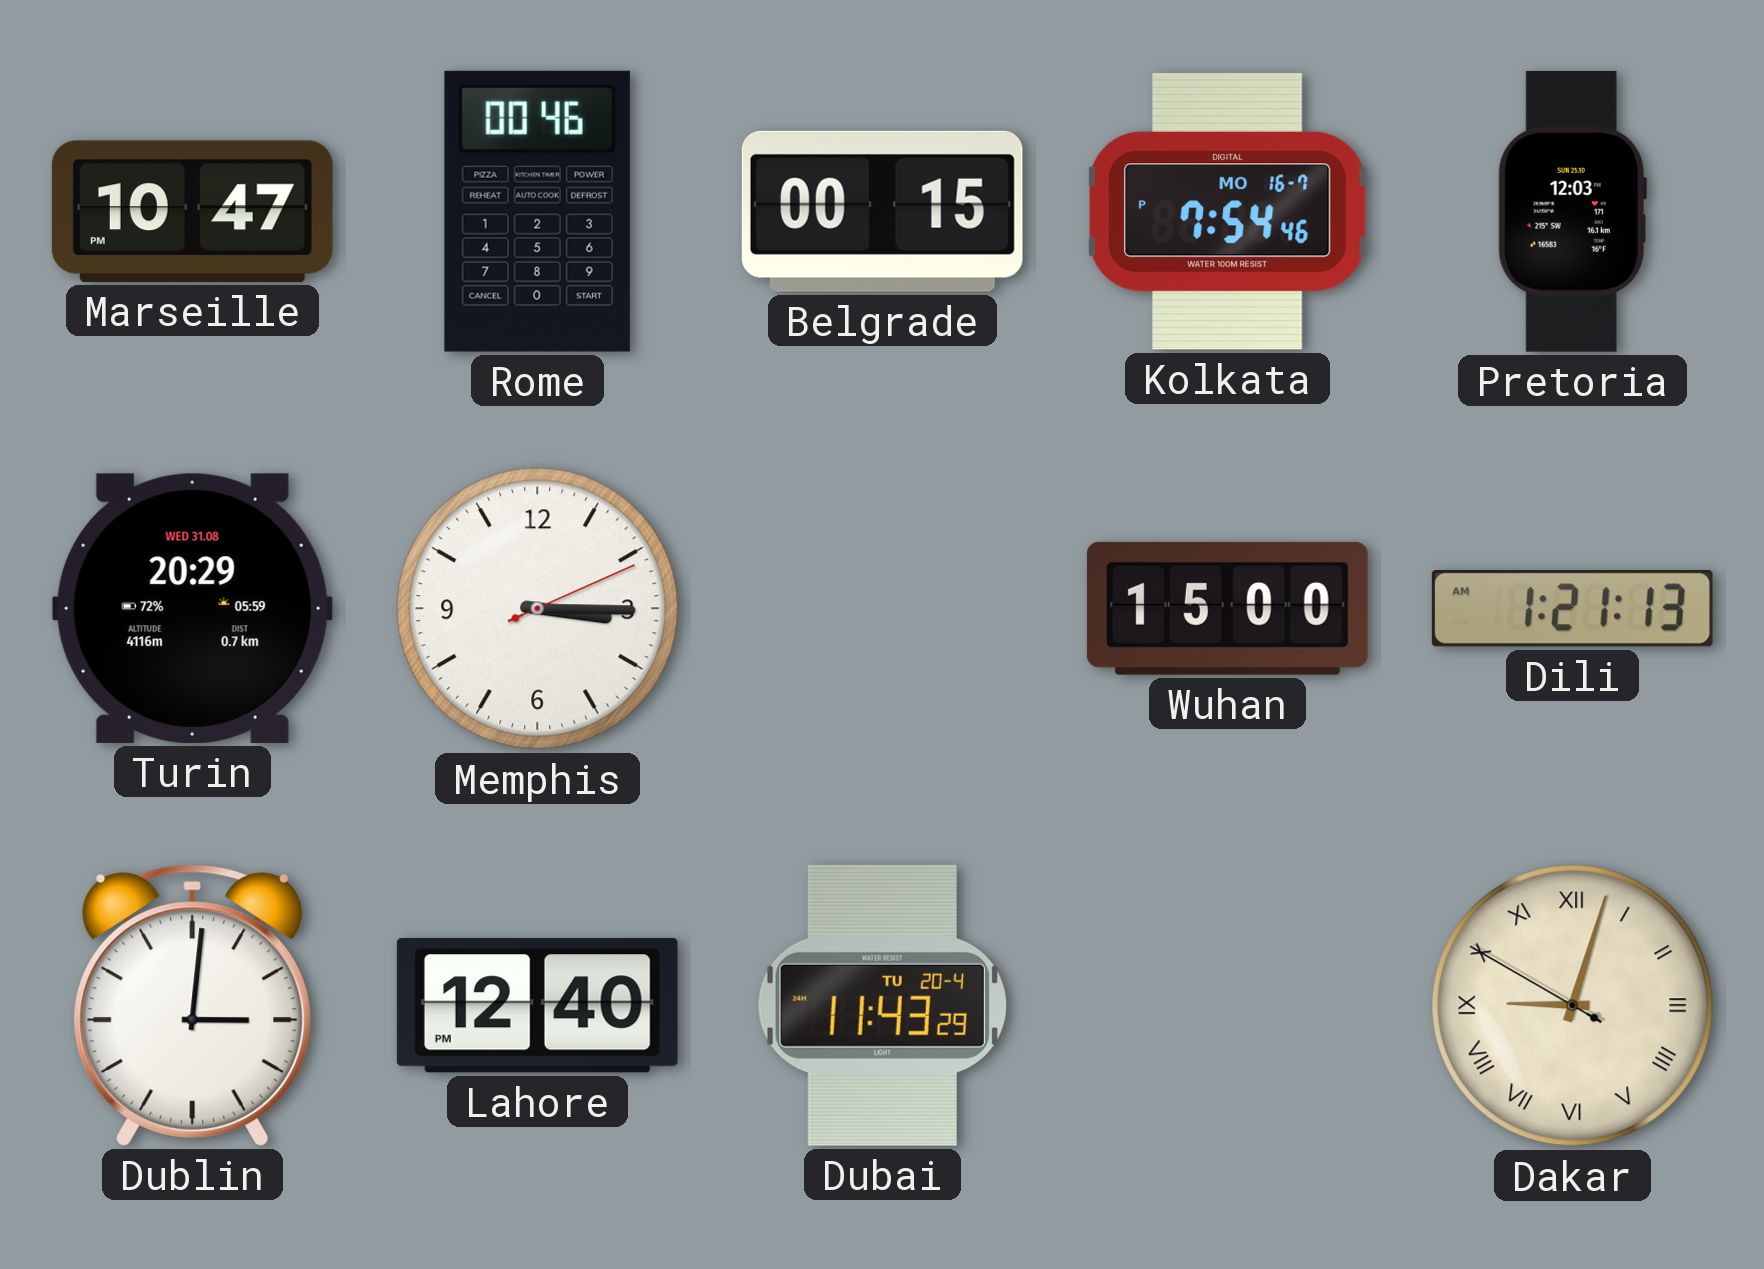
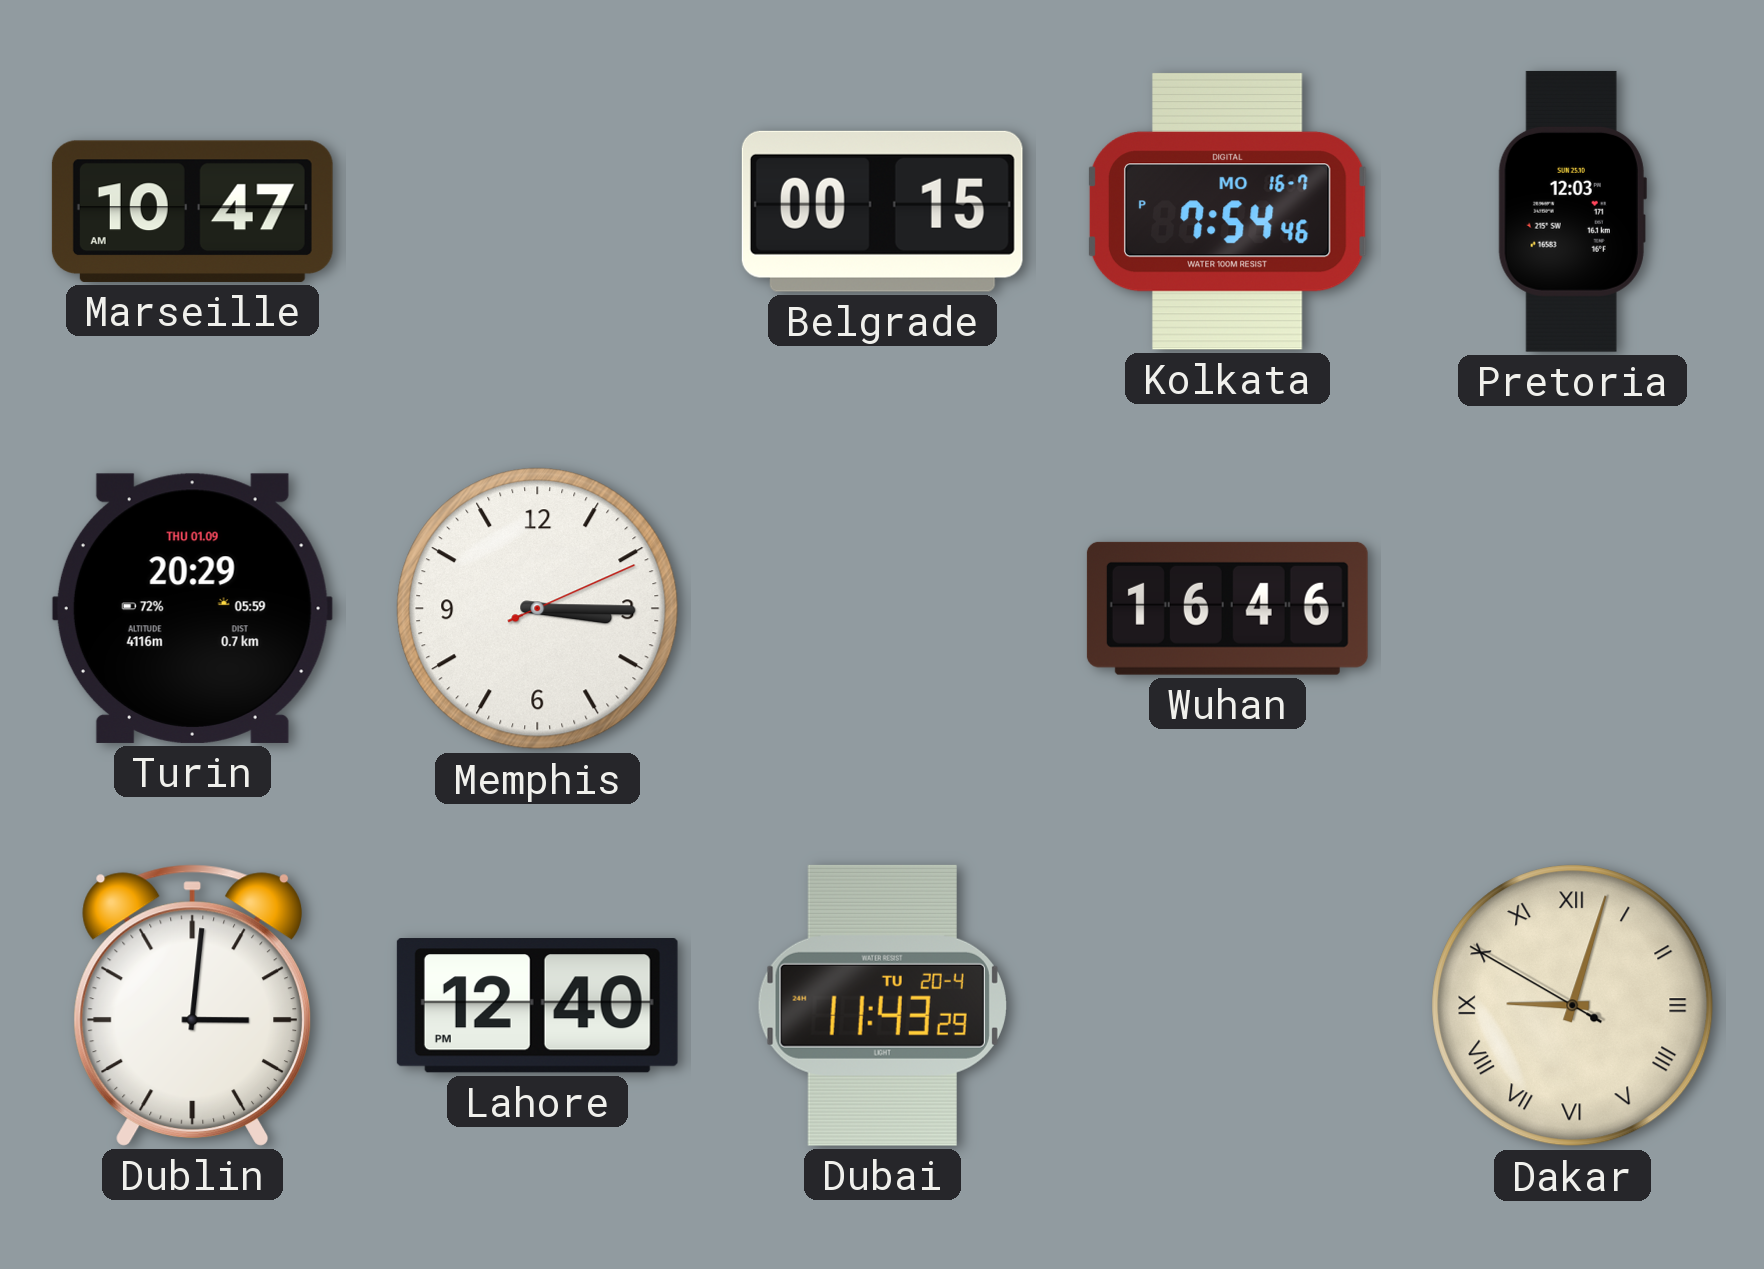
Marseille: 10:47 PM -> 10:47 AM
Rome: 00:46 -> none
Turin date: WED 31.08 -> THU 01.09
Wuhan: 15:00 -> 16:46
Dili: 1:21 -> none
